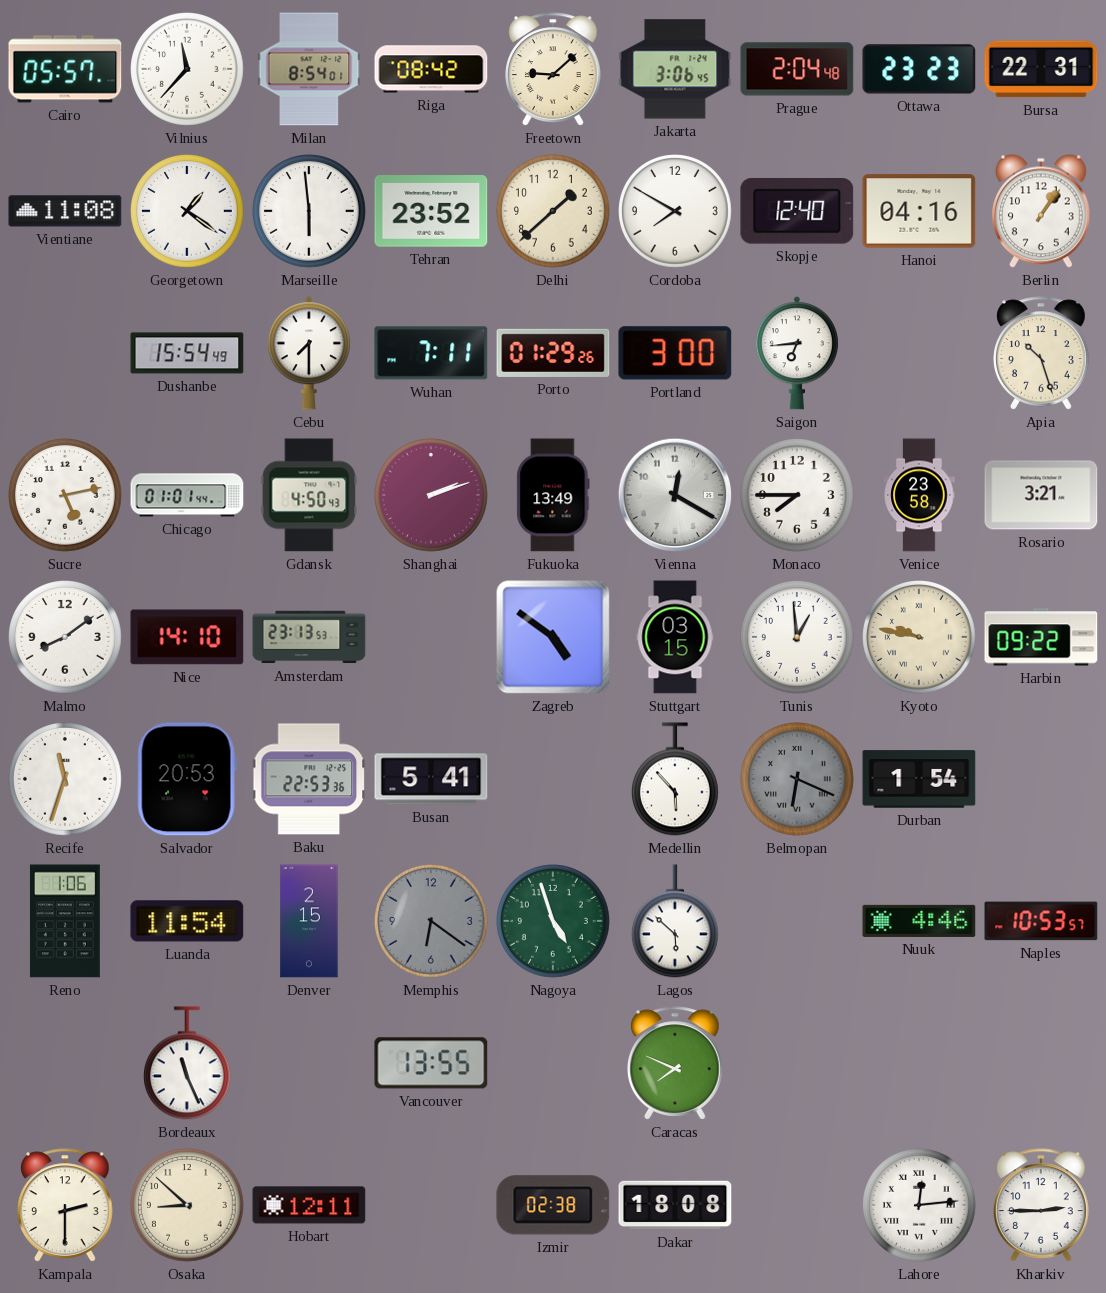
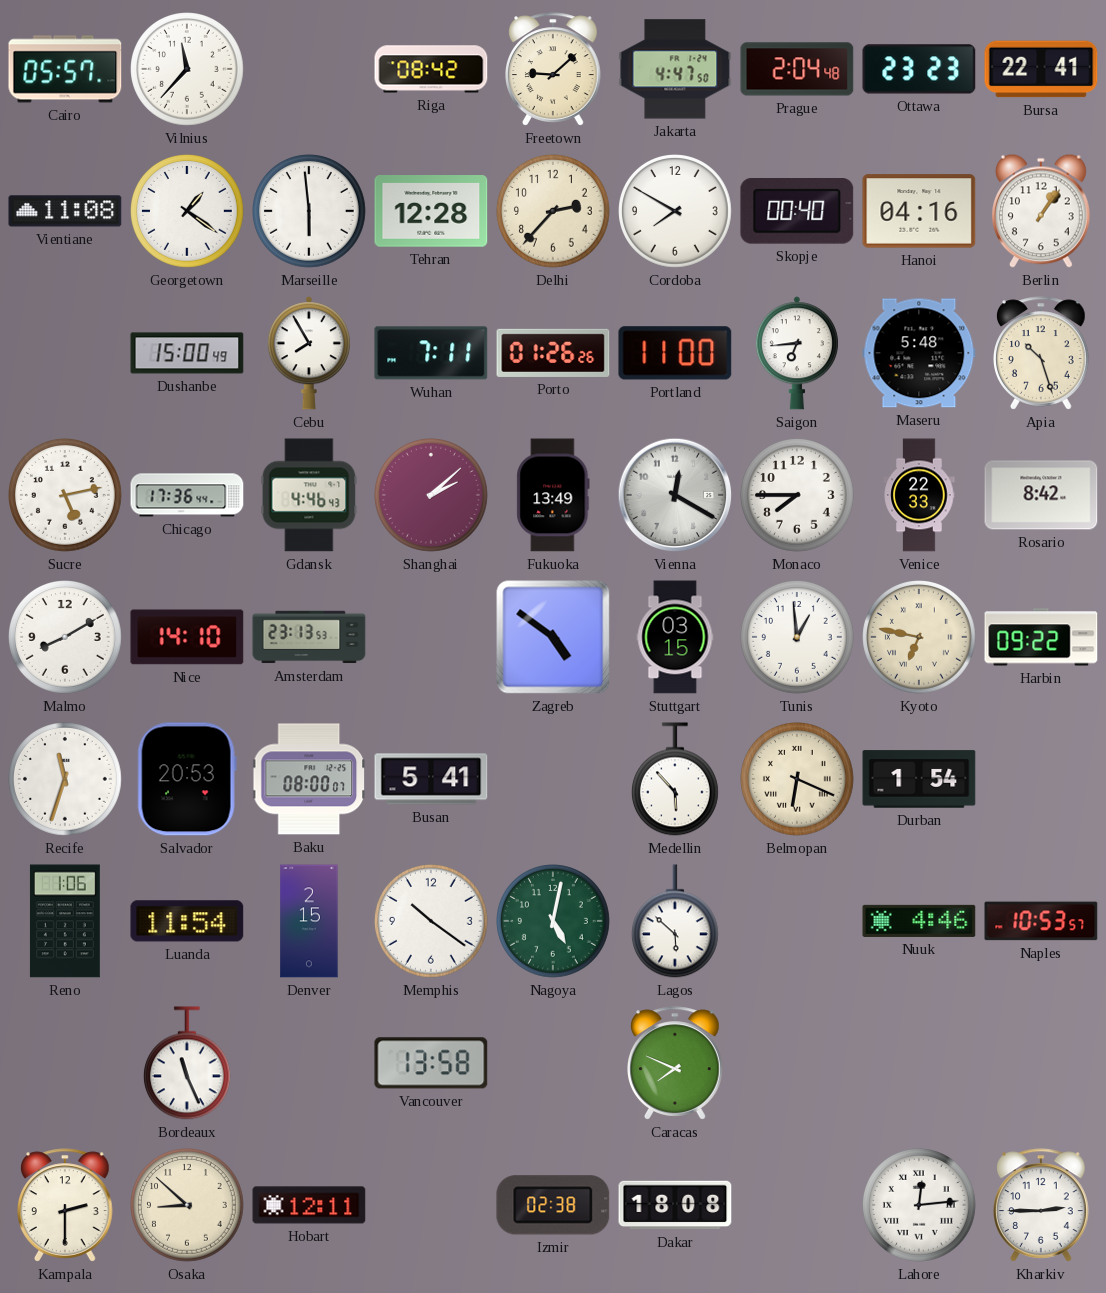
Milan: 8:54 -> none
Jakarta: 3:06 -> 4:47
Bursa: 22:31 -> 22:41
Tehran: 23:52 -> 12:28
Delhi: 1:38 -> 2:37
Skopje: 12:40 -> 00:40
Dushanbe: 15:54 -> 15:00
Cebu: 7:30 -> 7:55
Porto: 01:29 -> 01:26
Portland: 3:00 -> 11:00
Maseru: none -> 5:48
Chicago: 01:01 -> 17:36
Gdansk: 4:50 -> 4:46
Shanghai: 2:12 -> 2:08
Venice: 23:58 -> 22:33
Rosario: 3:21 -> 8:42
Malmo: 8:09 -> 8:10
Kyoto: 9:47 -> 6:47
Baku: 22:53 -> 08:00
Belmopan dial: grey -> cream
Memphis: 6:21 -> 10:21
Memphis dial: grey -> white
Nagoya: 4:57 -> 5:02
Vancouver: 13:55 -> 13:58
